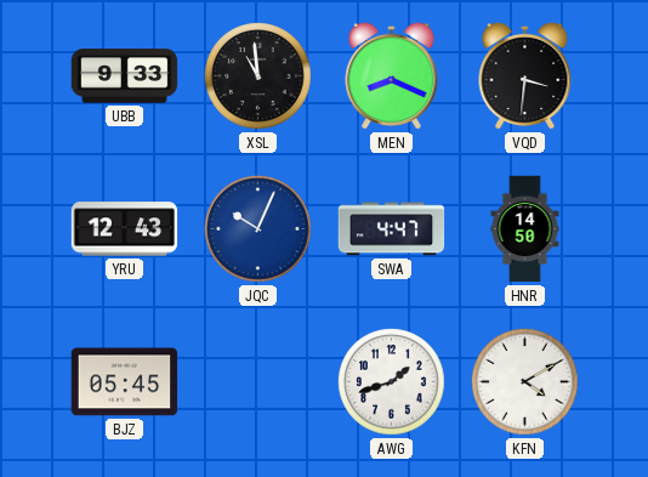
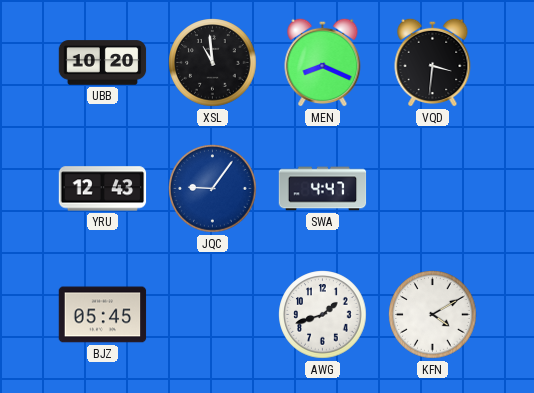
UBB: 9:33 -> 10:20
JQC: 10:04 -> 9:06
HNR: 14:50 -> none
